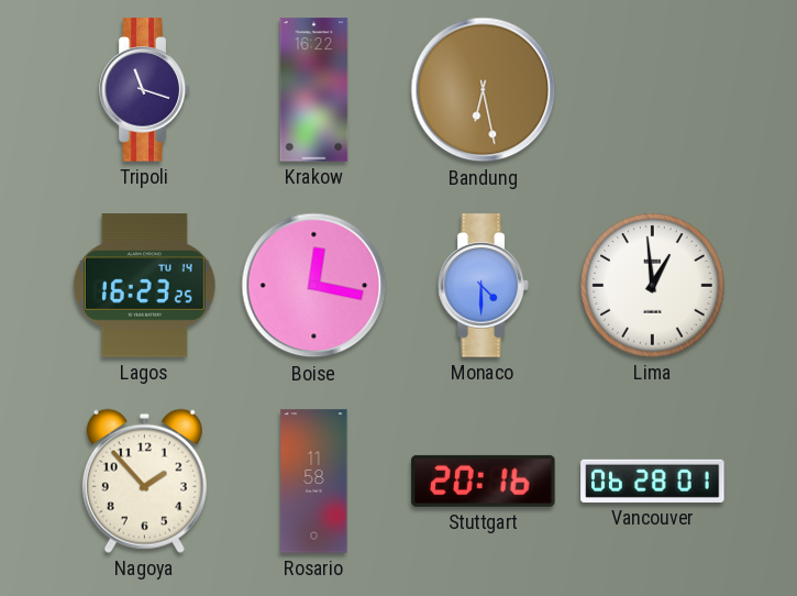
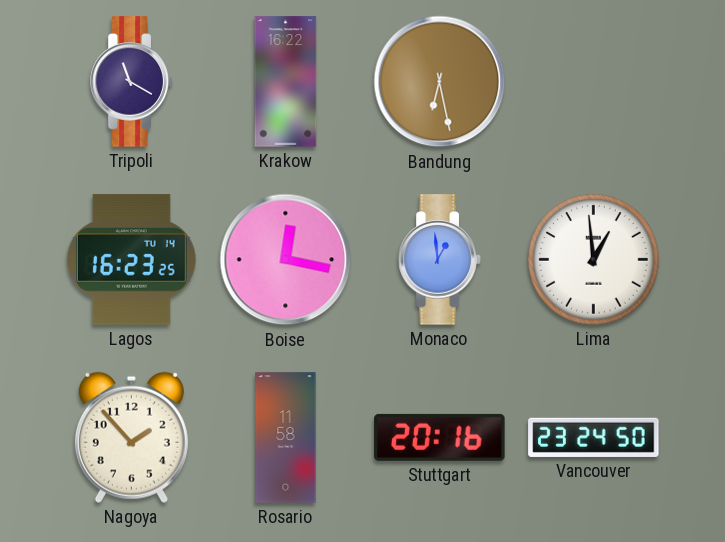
Tripoli: 11:18 -> 11:20
Monaco: 4:30 -> 12:59
Vancouver: 06:28 -> 23:24
